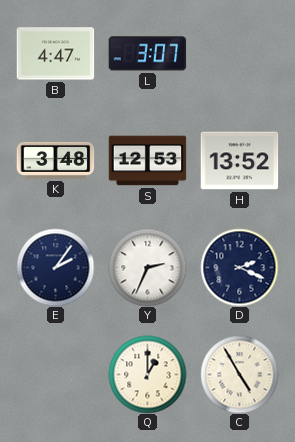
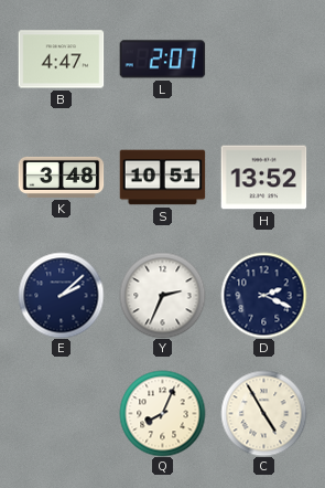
L: 3:07 -> 2:07
S: 12:53 -> 10:51
E: 2:06 -> 2:08
Q: 1:00 -> 8:04
